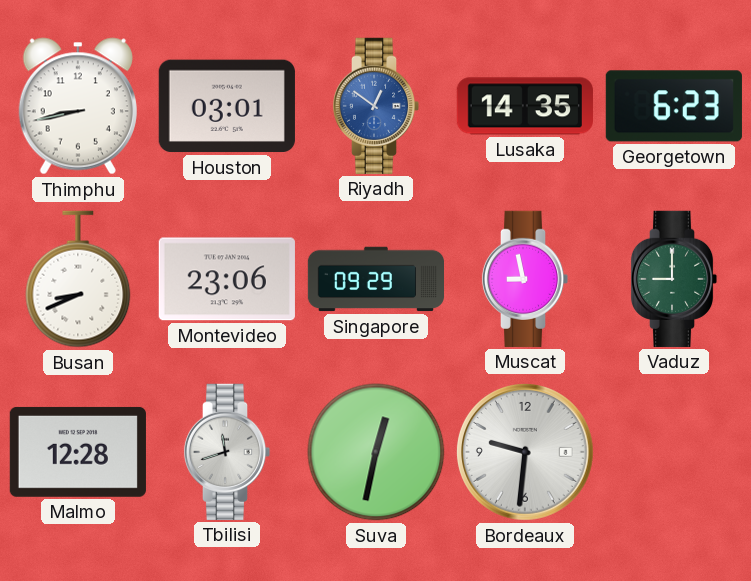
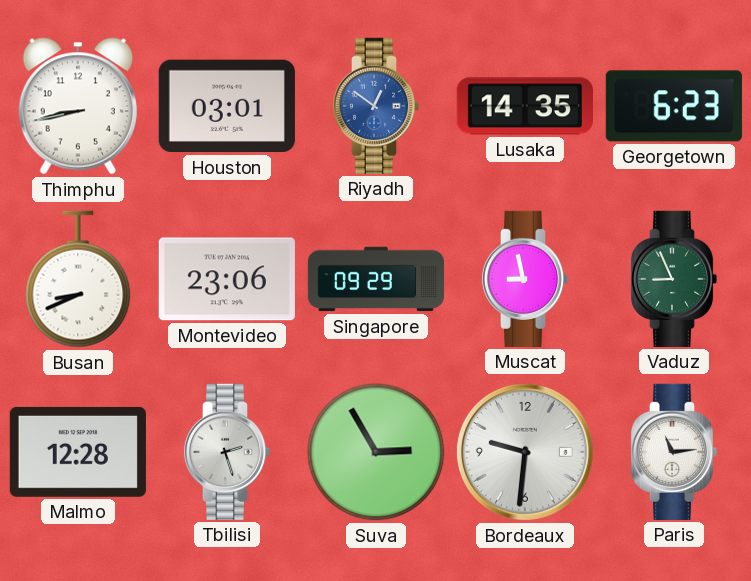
Vaduz: 9:00 -> 8:56
Tbilisi: 11:42 -> 2:27
Suva: 12:32 -> 2:55
Paris: none -> 11:14
